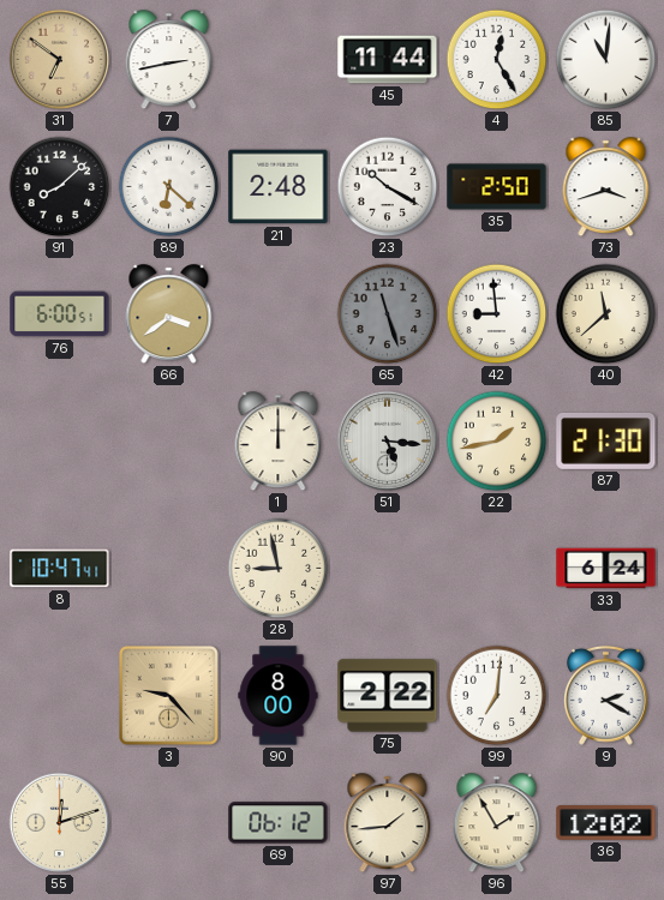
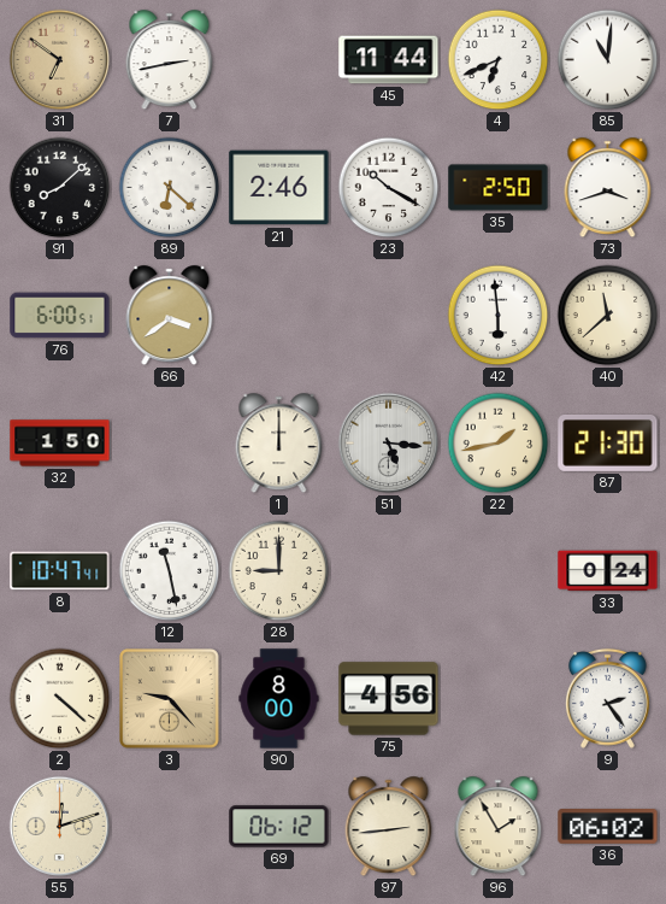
4: 12:25 -> 6:41
21: 2:48 -> 2:46
65: 11:27 -> none
42: 8:59 -> 5:59
32: none -> 1:50
12: none -> 11:28
28: 8:58 -> 9:00
33: 6:24 -> 0:24
2: none -> 4:22
75: 2:22 -> 4:56
99: 7:01 -> none
9: 2:20 -> 2:24
97: 1:44 -> 2:44
36: 12:02 -> 06:02
